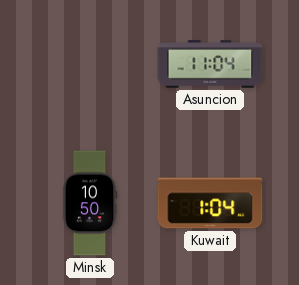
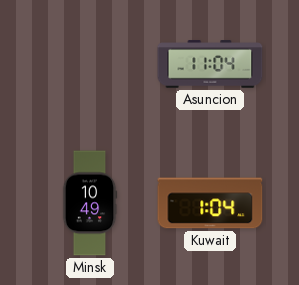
Minsk: 10:50 -> 10:49
